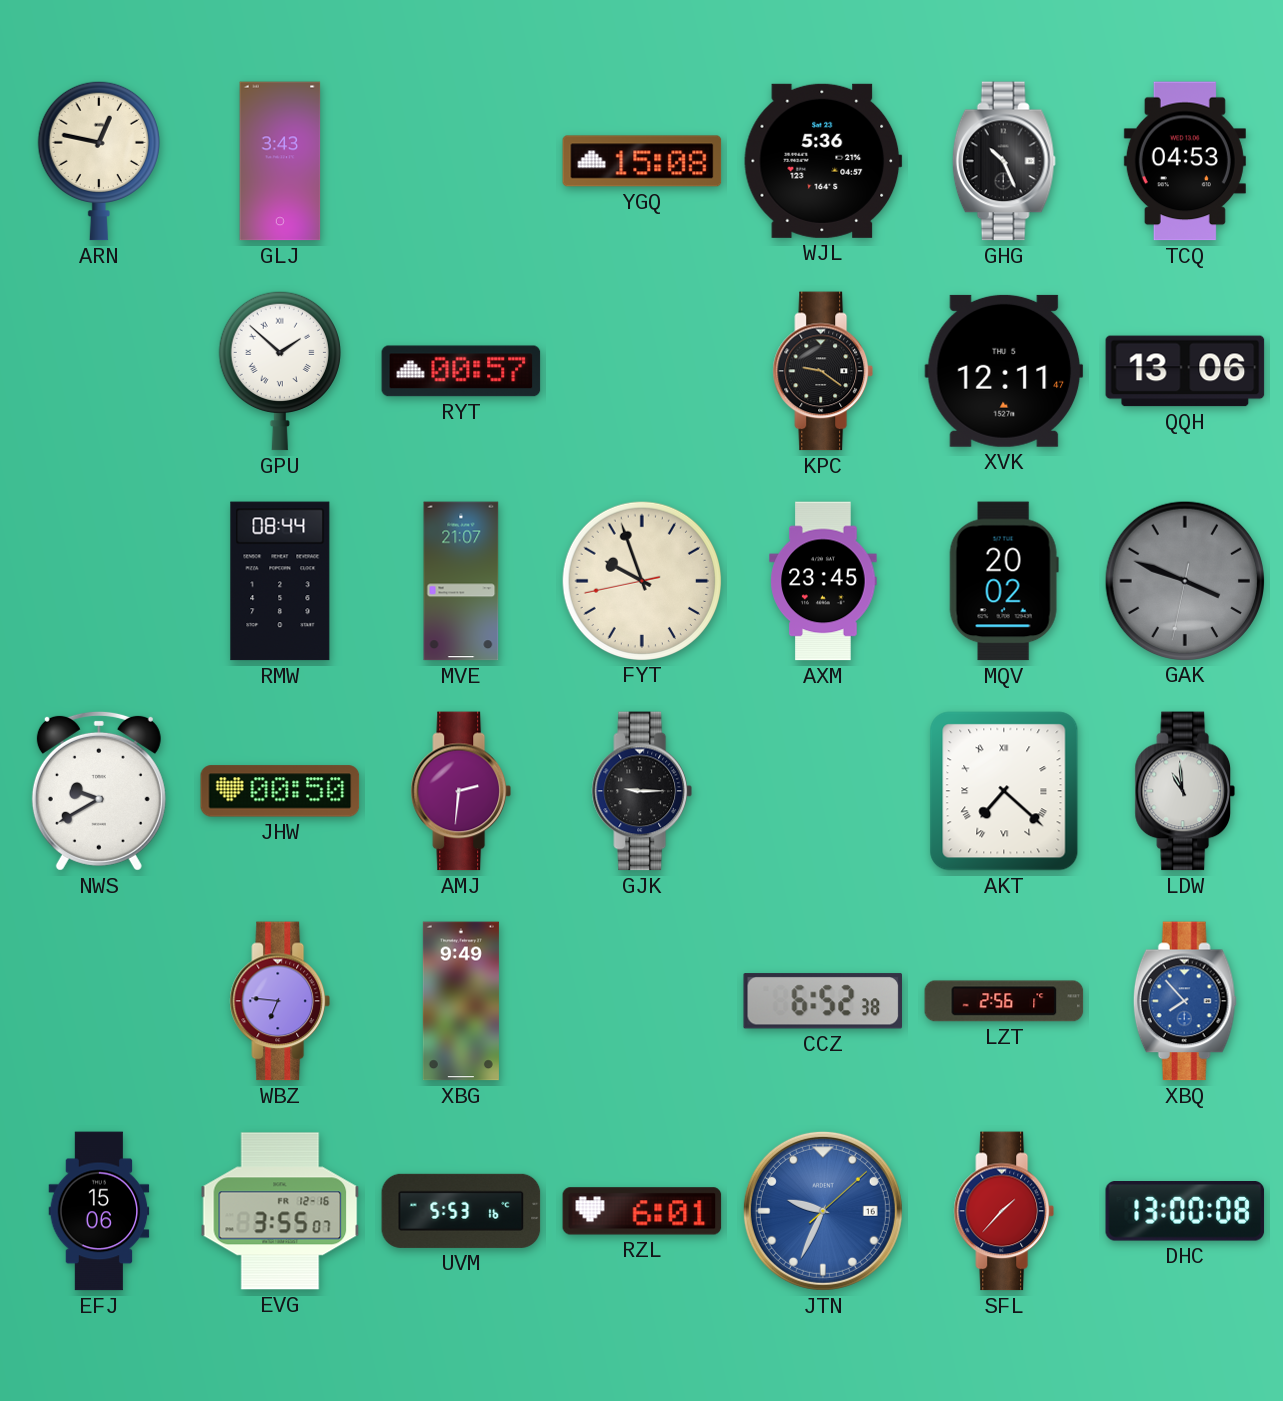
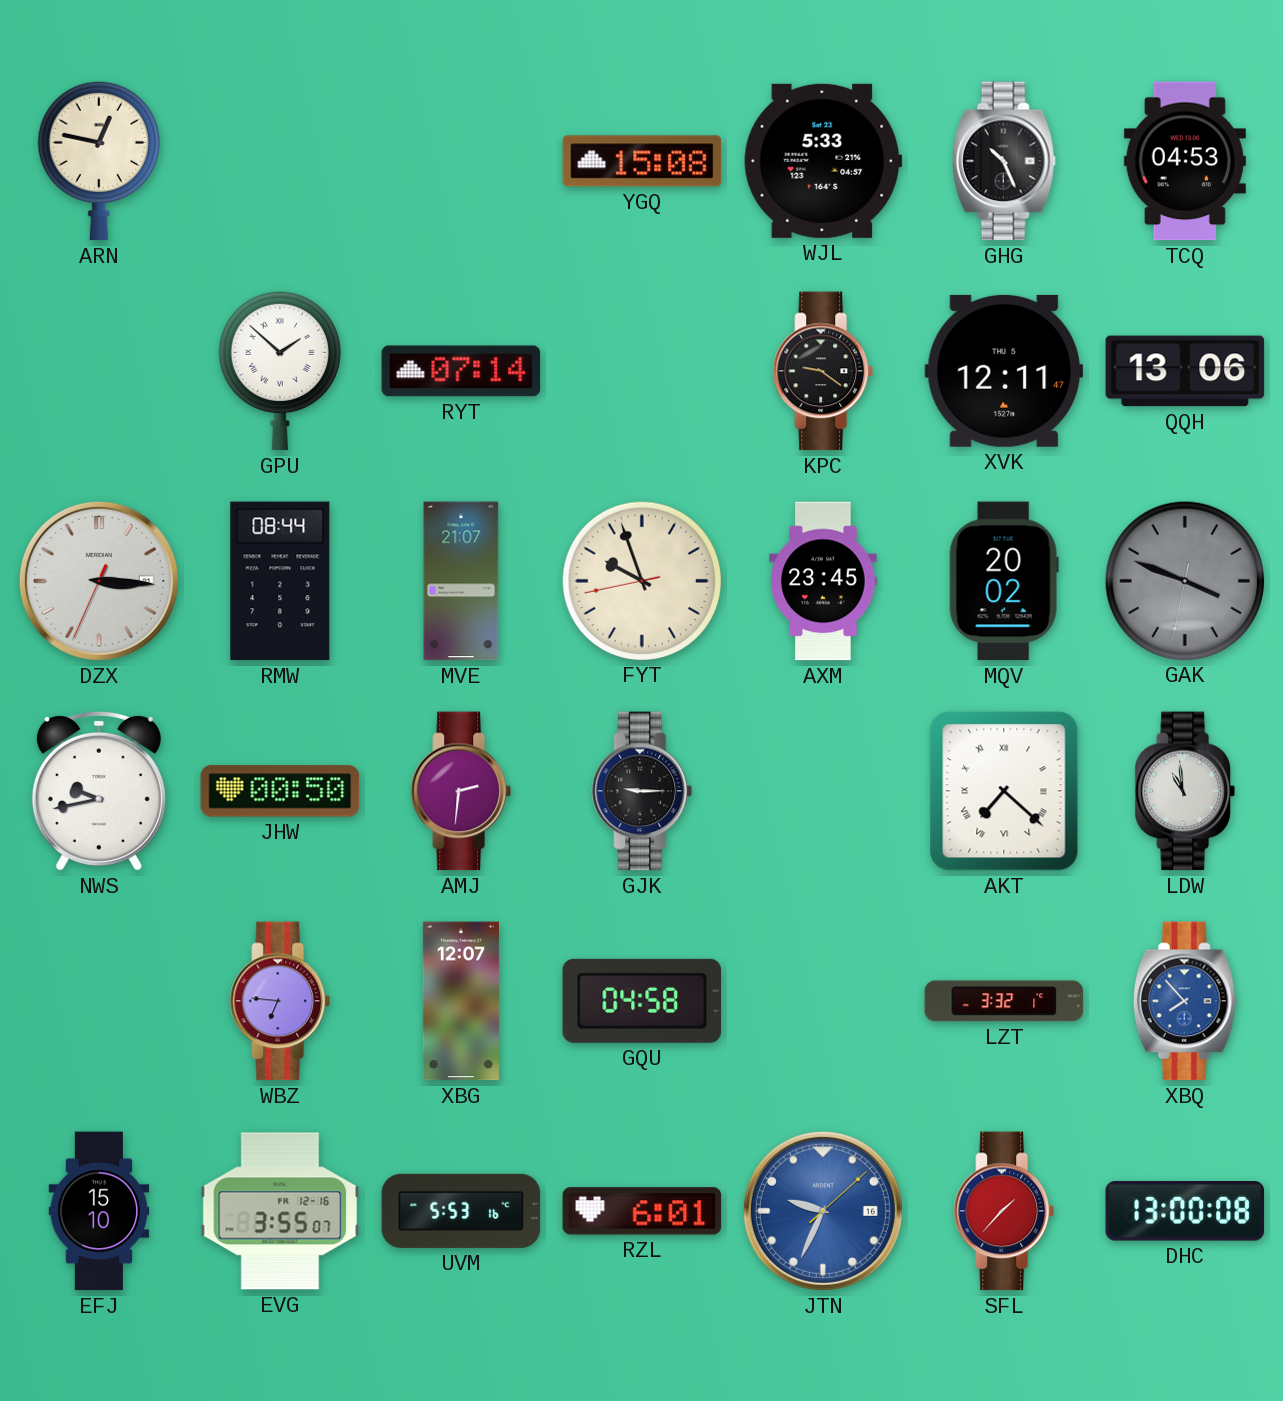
GLJ: 3:43 -> none
WJL: 5:36 -> 5:33
RYT: 00:57 -> 07:14
DZX: none -> 3:15
NWS: 9:40 -> 9:43
XBG: 9:49 -> 12:07
GQU: none -> 04:58
CCZ: 6:52 -> none
LZT: 2:56 -> 3:32
EFJ: 15:06 -> 15:10
